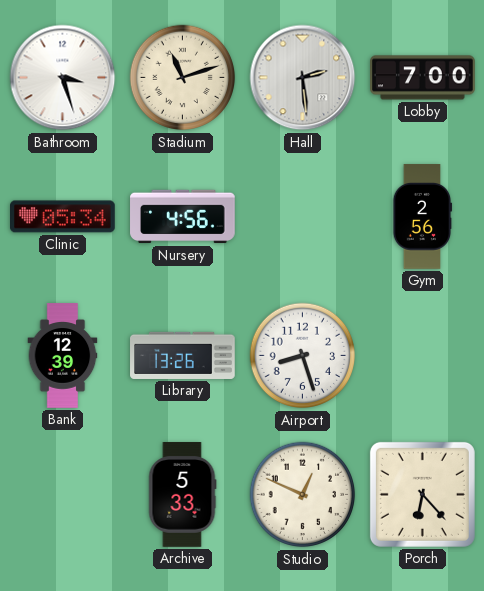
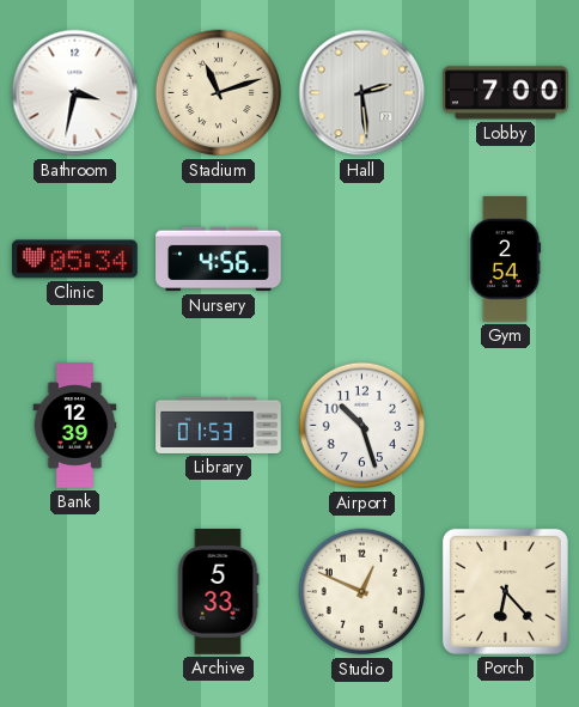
Bathroom: 3:27 -> 3:32
Gym: 2:56 -> 2:54
Library: 13:26 -> 01:53
Airport: 8:27 -> 10:27
